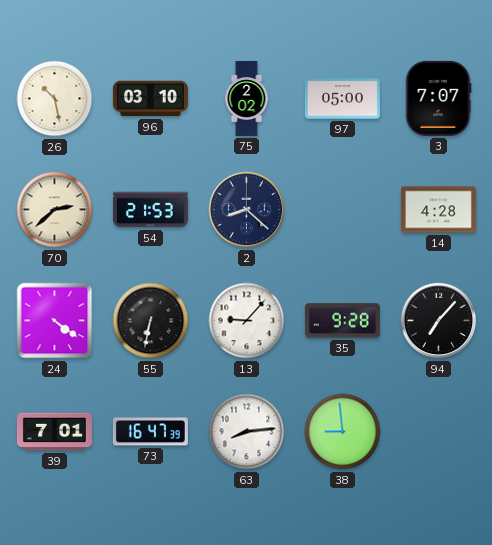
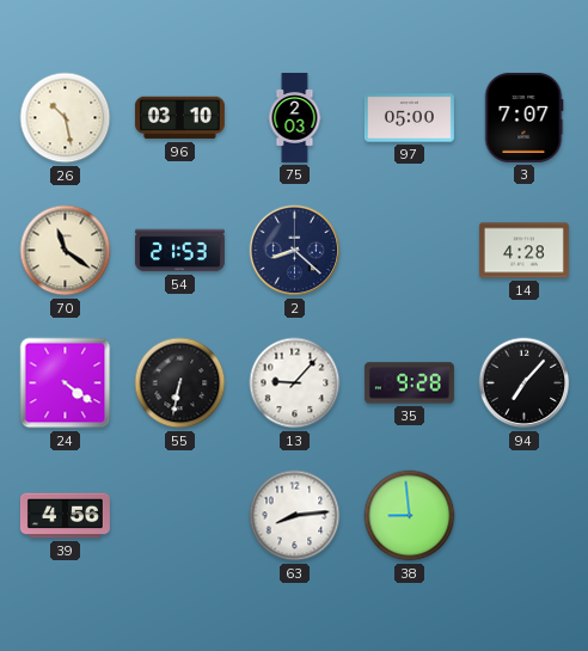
75: 2:02 -> 2:03
70: 2:38 -> 11:21
39: 7:01 -> 4:56
73: 16:47 -> none
